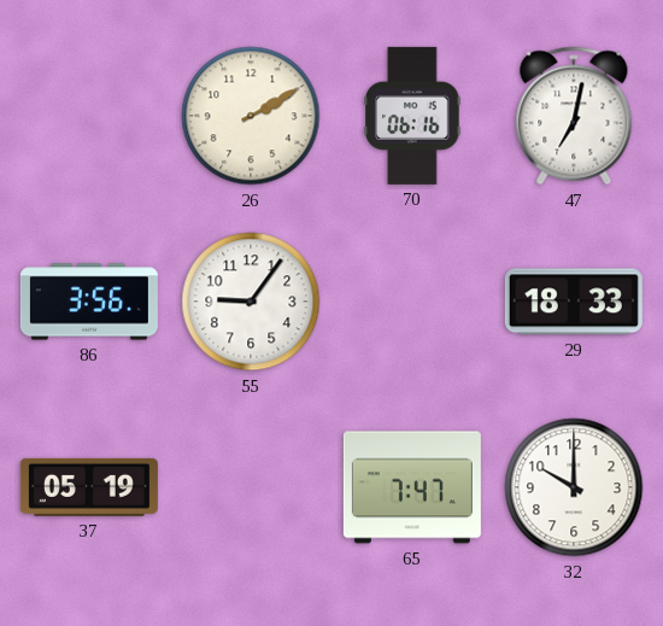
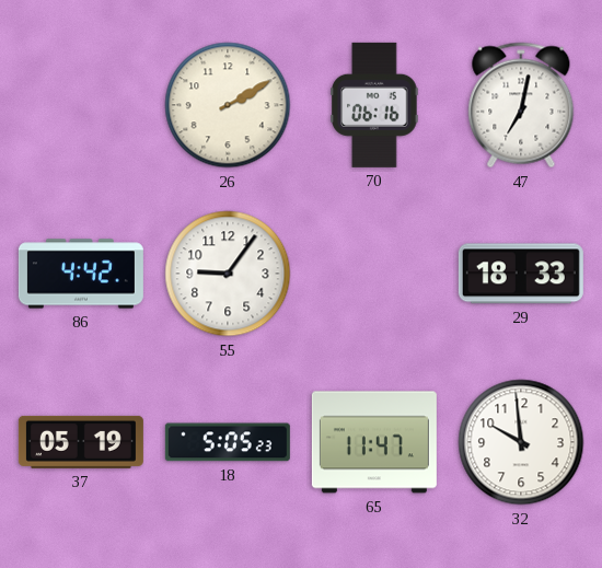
86: 3:56 -> 4:42
18: none -> 5:05
65: 7:47 -> 11:47
32: 10:00 -> 9:59
